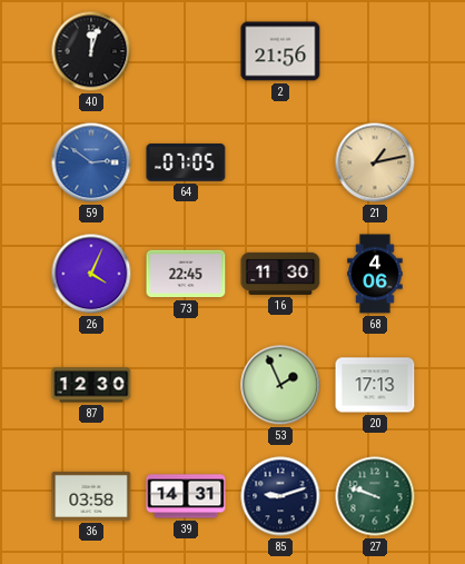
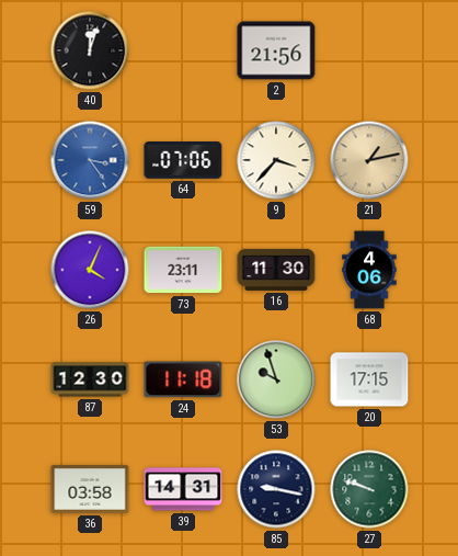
59: 2:51 -> 3:24
64: 07:05 -> 07:06
9: none -> 3:37
73: 22:45 -> 23:11
24: none -> 11:18
53: 1:56 -> 9:57
20: 17:13 -> 17:15
85: 9:12 -> 9:17
